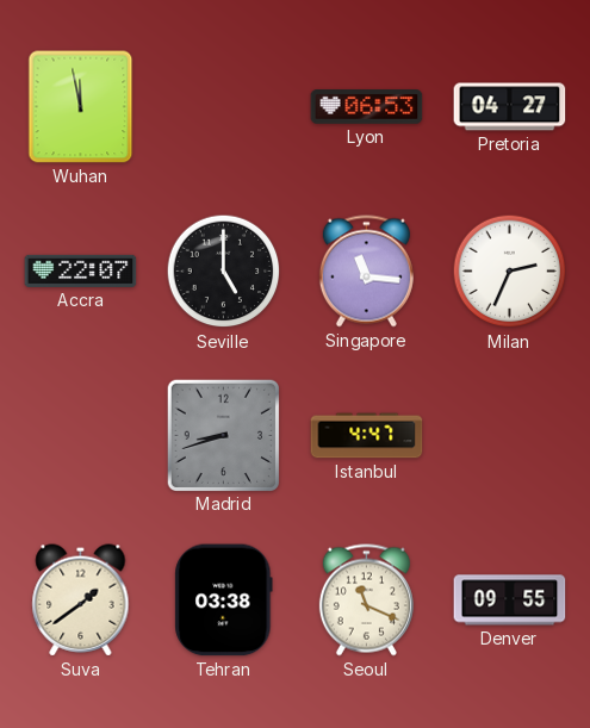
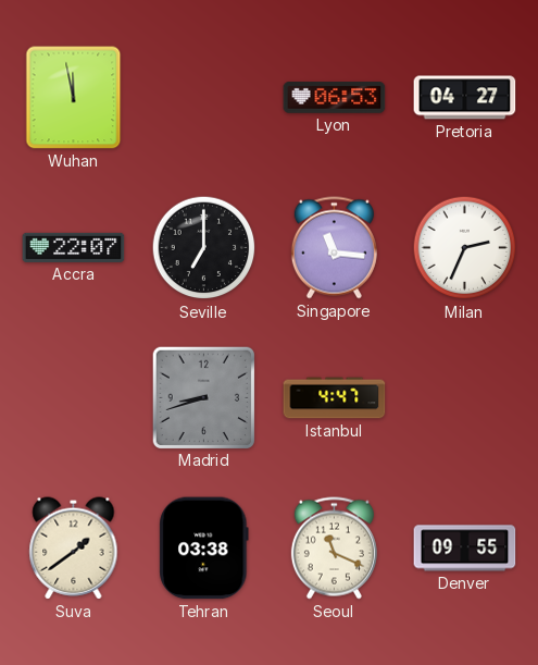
Seville: 5:00 -> 7:00
